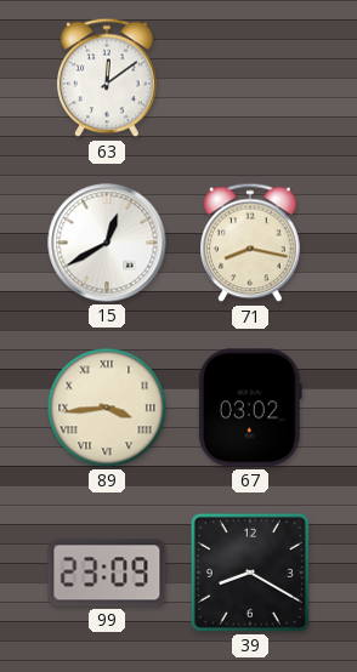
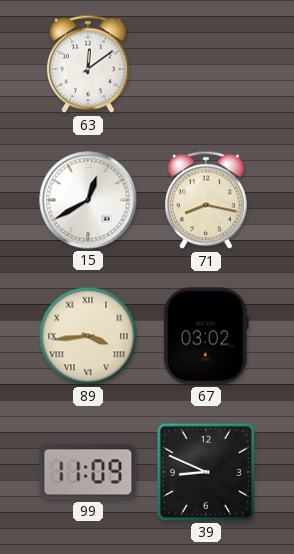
99: 23:09 -> 11:09
39: 8:20 -> 8:49
